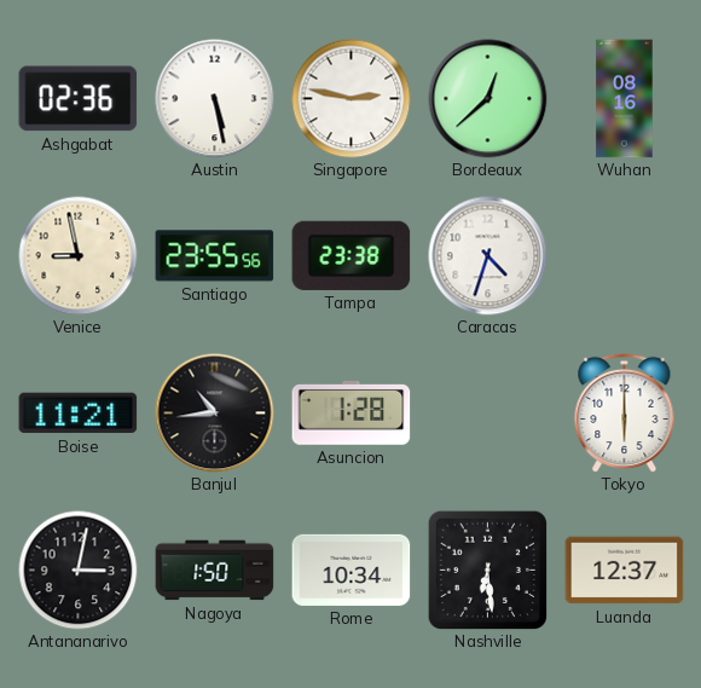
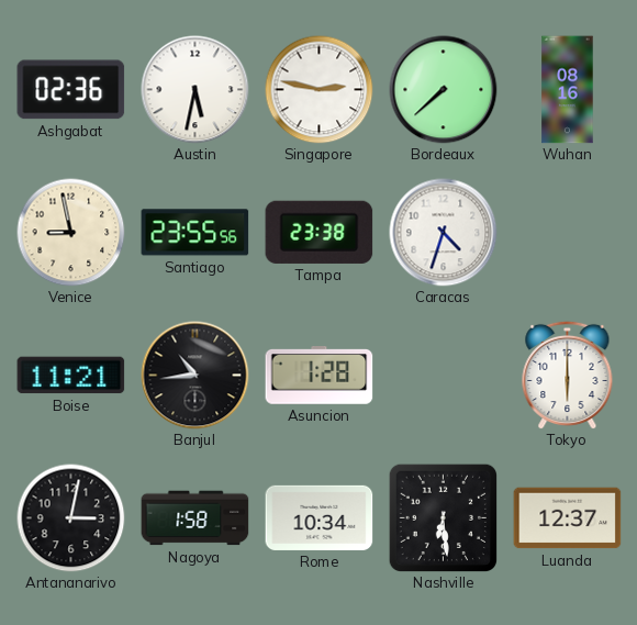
Austin: 5:28 -> 5:32
Bordeaux: 12:38 -> 7:38
Nagoya: 1:50 -> 1:58
